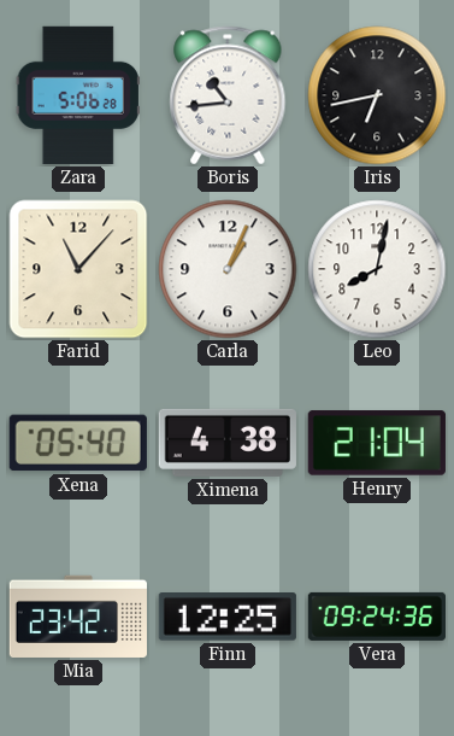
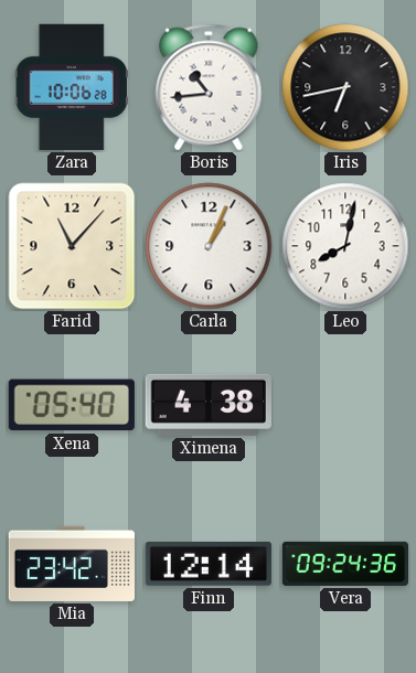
Zara: 5:06 -> 10:06
Henry: 21:04 -> none
Finn: 12:25 -> 12:14
